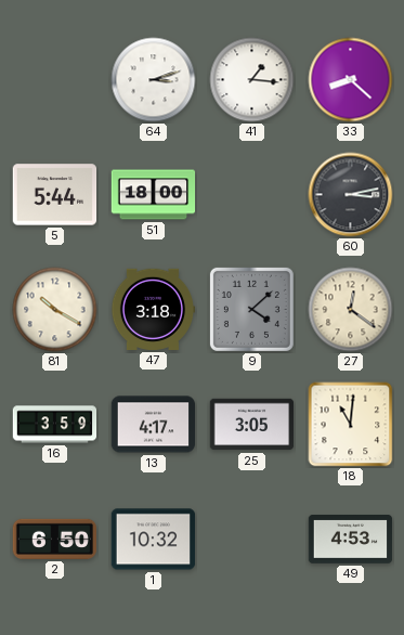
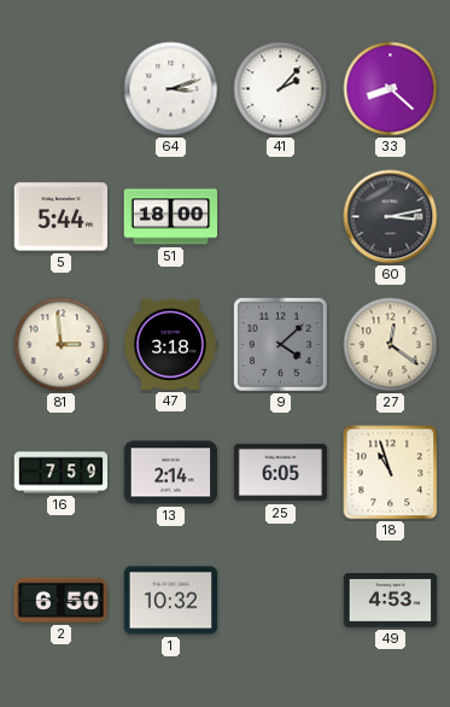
41: 1:16 -> 2:07
81: 10:20 -> 2:59
16: 3:59 -> 7:59
13: 4:17 -> 2:14
25: 3:05 -> 6:05
18: 11:01 -> 10:57
